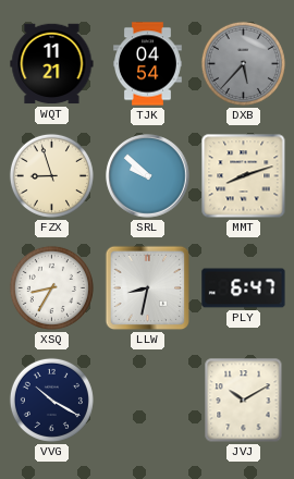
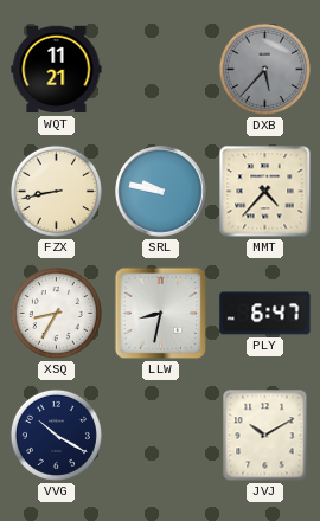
TJK: 04:54 -> none
FZX: 8:57 -> 8:43
SRL: 9:52 -> 9:47
MMT: 8:12 -> 4:37
